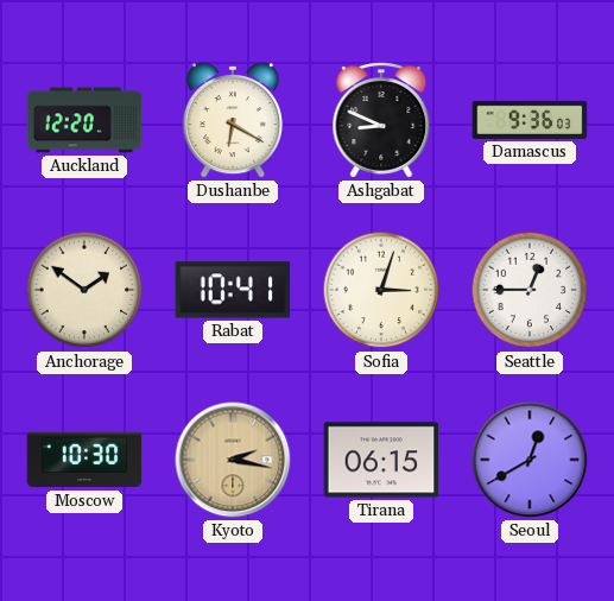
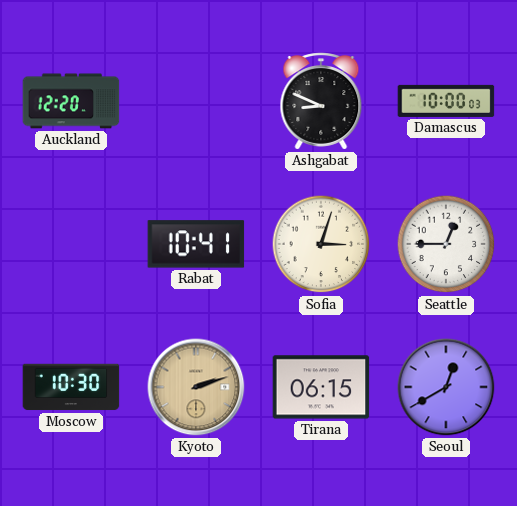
Dushanbe: 6:20 -> none
Damascus: 9:36 -> 10:00
Anchorage: 1:51 -> none
Kyoto: 2:17 -> 2:12
